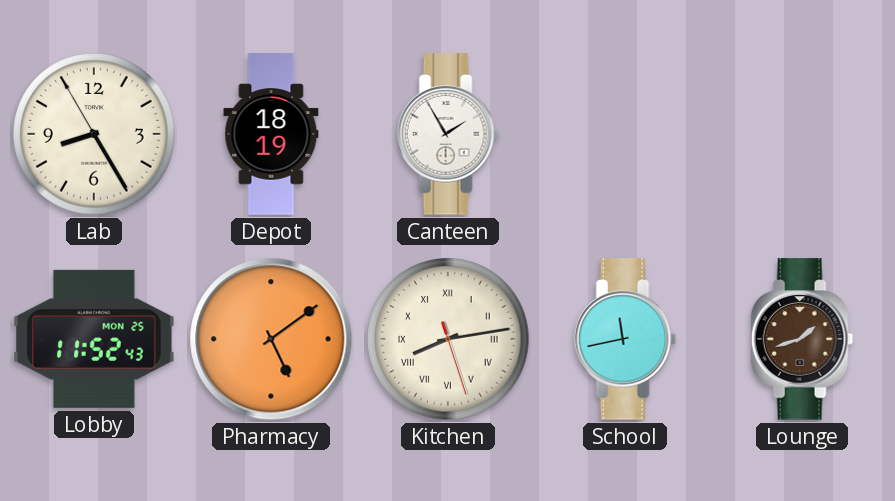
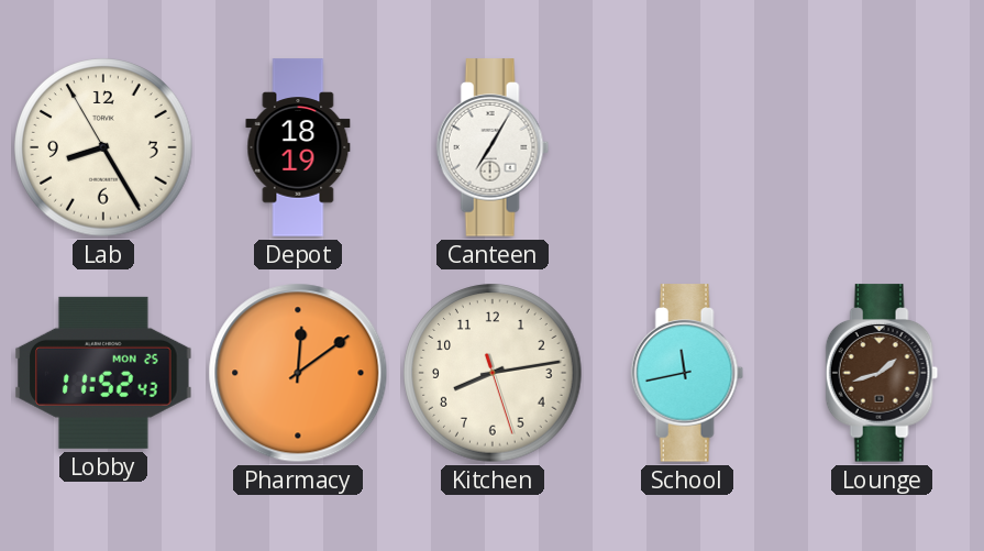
Canteen: 1:55 -> 7:05
Pharmacy: 5:09 -> 12:09
Kitchen numerals: Roman -> Arabic
